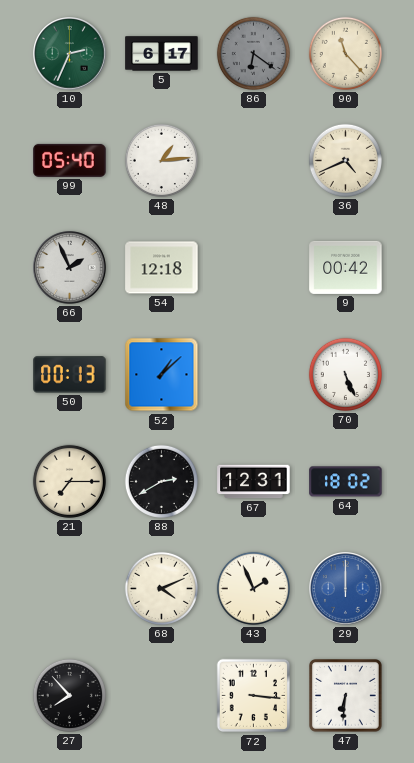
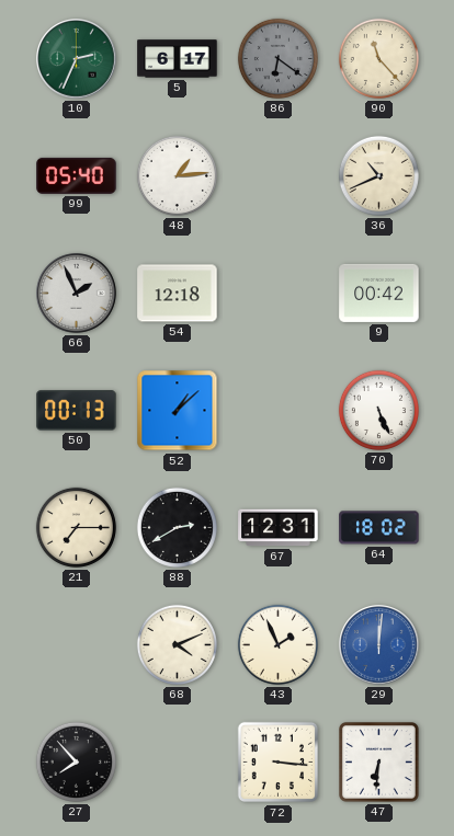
36: 4:41 -> 10:41
29: 12:00 -> 12:01
